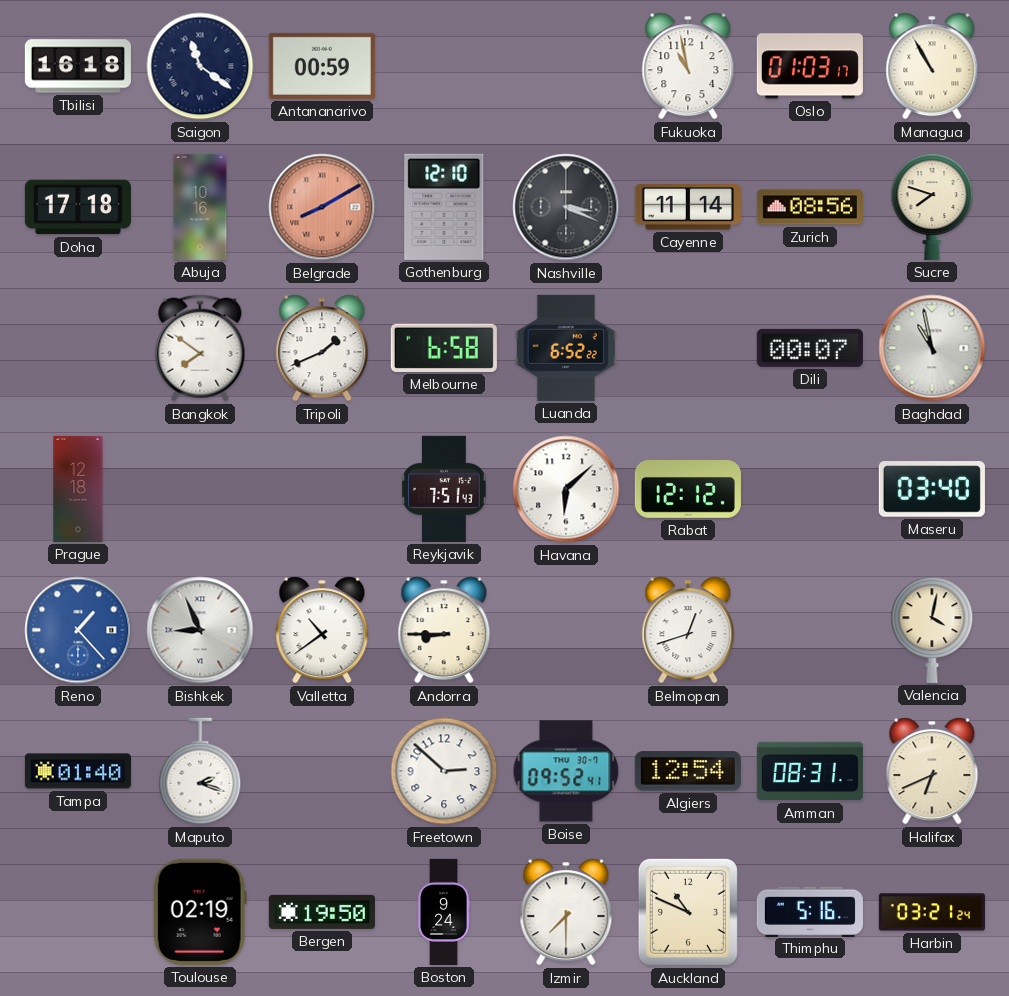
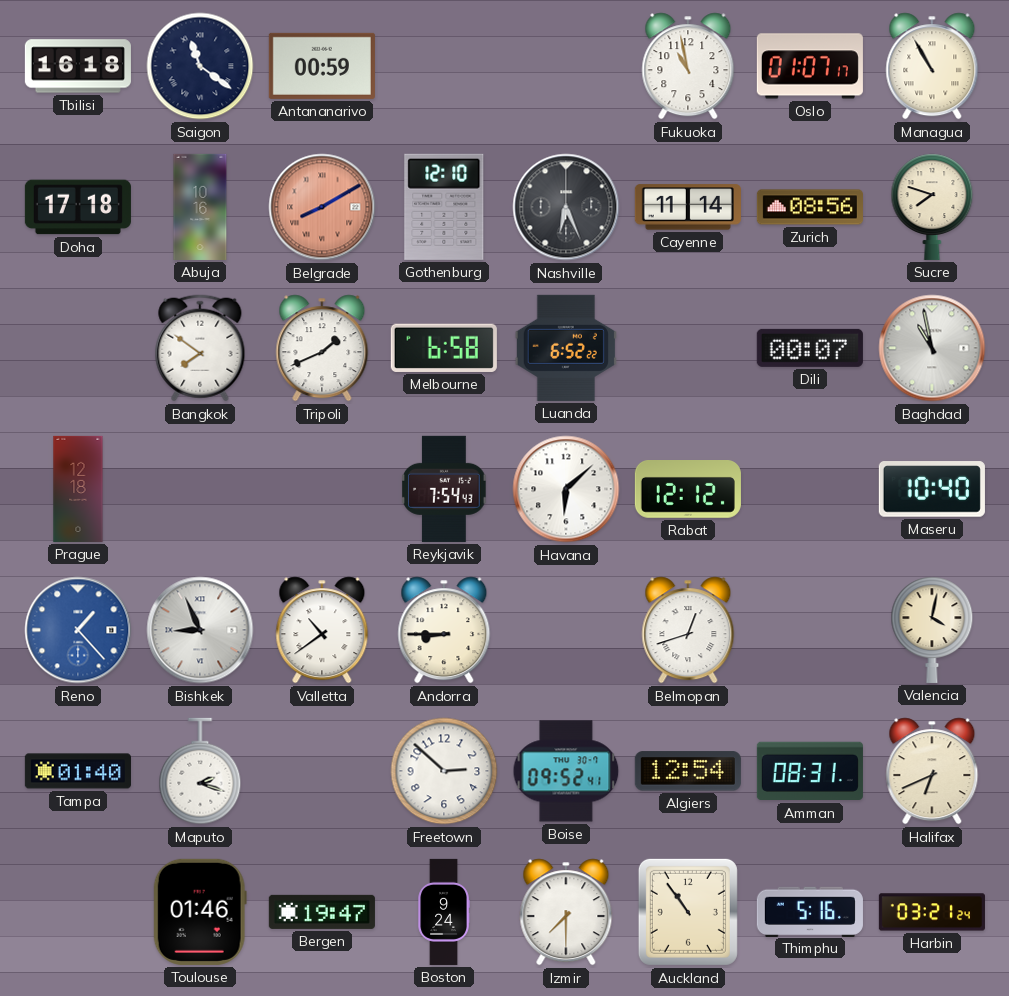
Oslo: 01:03 -> 01:07
Nashville: 3:19 -> 6:26
Reykjavik: 7:51 -> 7:54
Maseru: 03:40 -> 10:40
Toulouse: 02:19 -> 01:46
Bergen: 19:50 -> 19:47
Auckland: 10:49 -> 10:54
